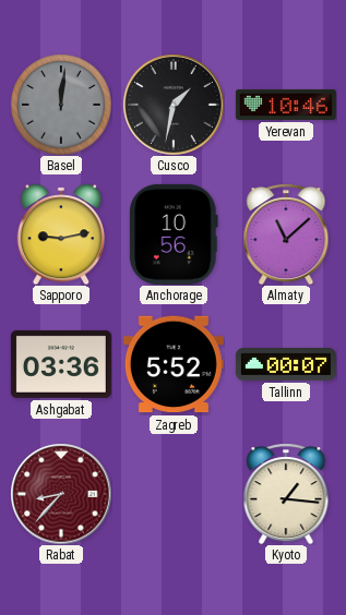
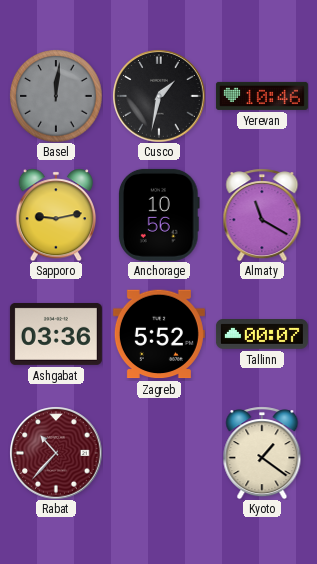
Almaty: 11:08 -> 11:20
Rabat: 8:37 -> 10:37
Kyoto: 1:16 -> 1:21
